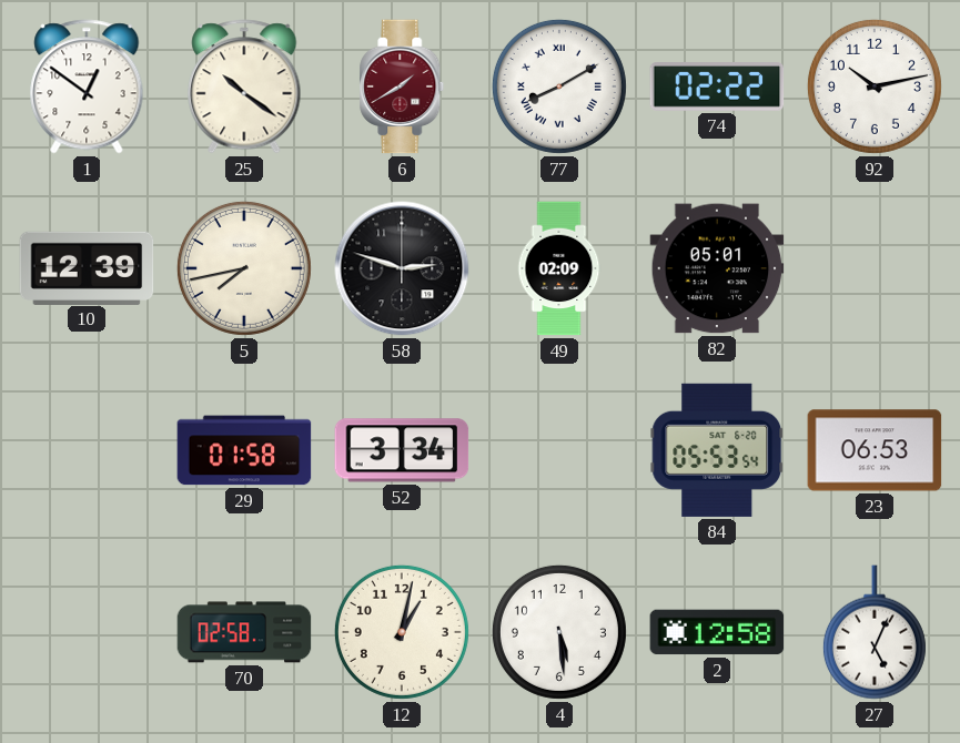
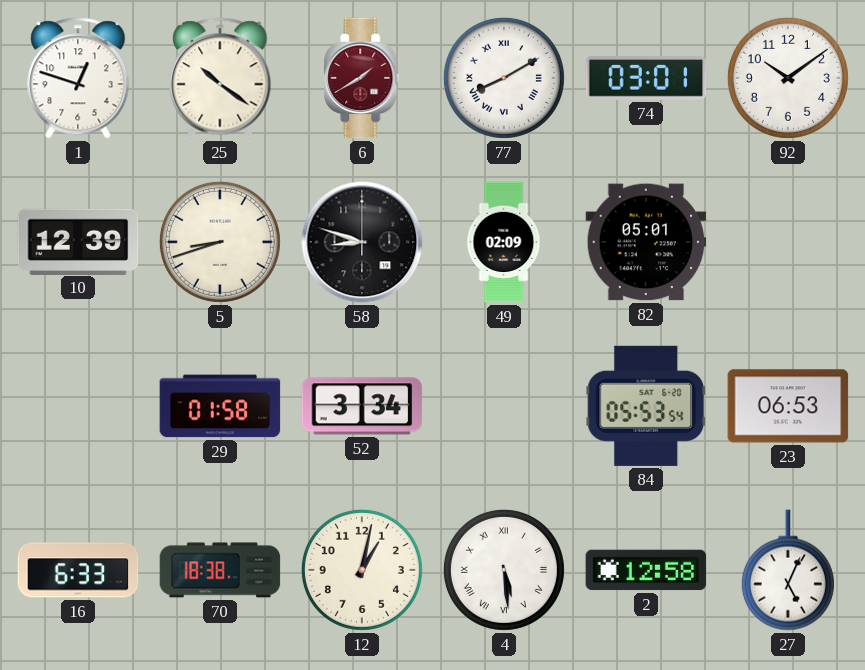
1: 12:51 -> 12:48
74: 02:22 -> 03:01
92: 10:13 -> 10:09
5: 7:43 -> 8:42
58: 2:48 -> 8:48
16: none -> 6:33
70: 02:58 -> 18:38
4 numerals: Arabic -> Roman
